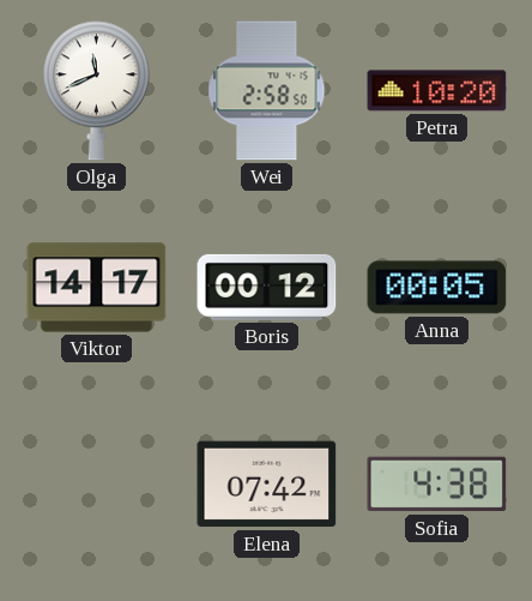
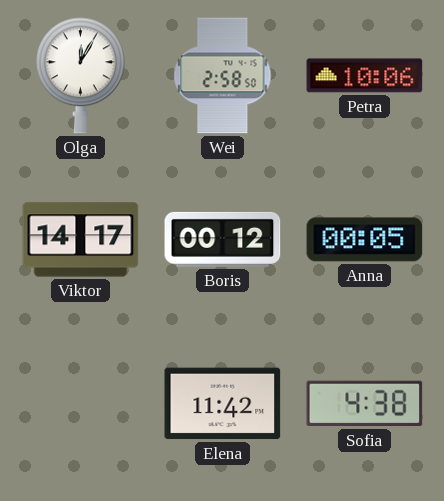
Olga: 11:41 -> 12:05
Petra: 10:20 -> 10:06
Elena: 07:42 -> 11:42
